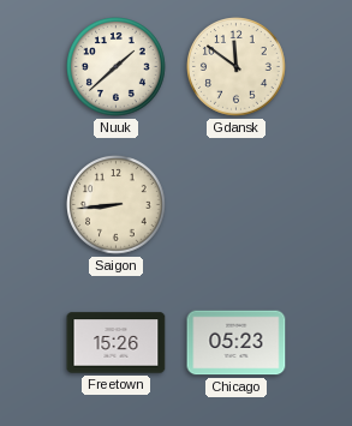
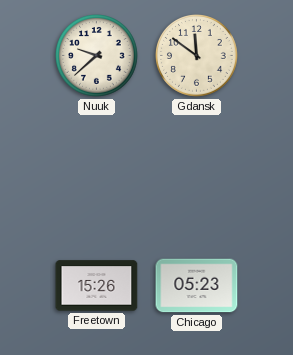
Nuuk: 1:38 -> 9:38
Saigon: 8:44 -> none
